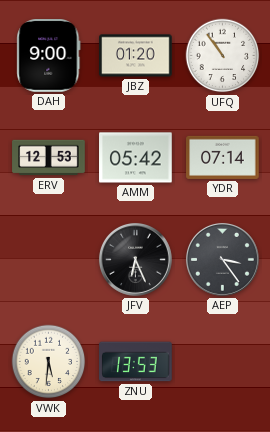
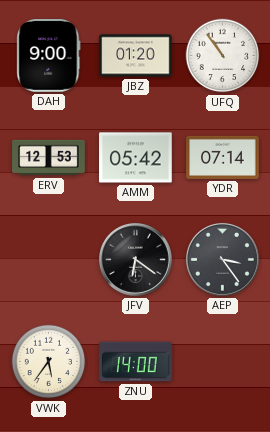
JFV: 6:26 -> 6:21
VWK: 5:31 -> 5:36
ZNU: 13:53 -> 14:00
